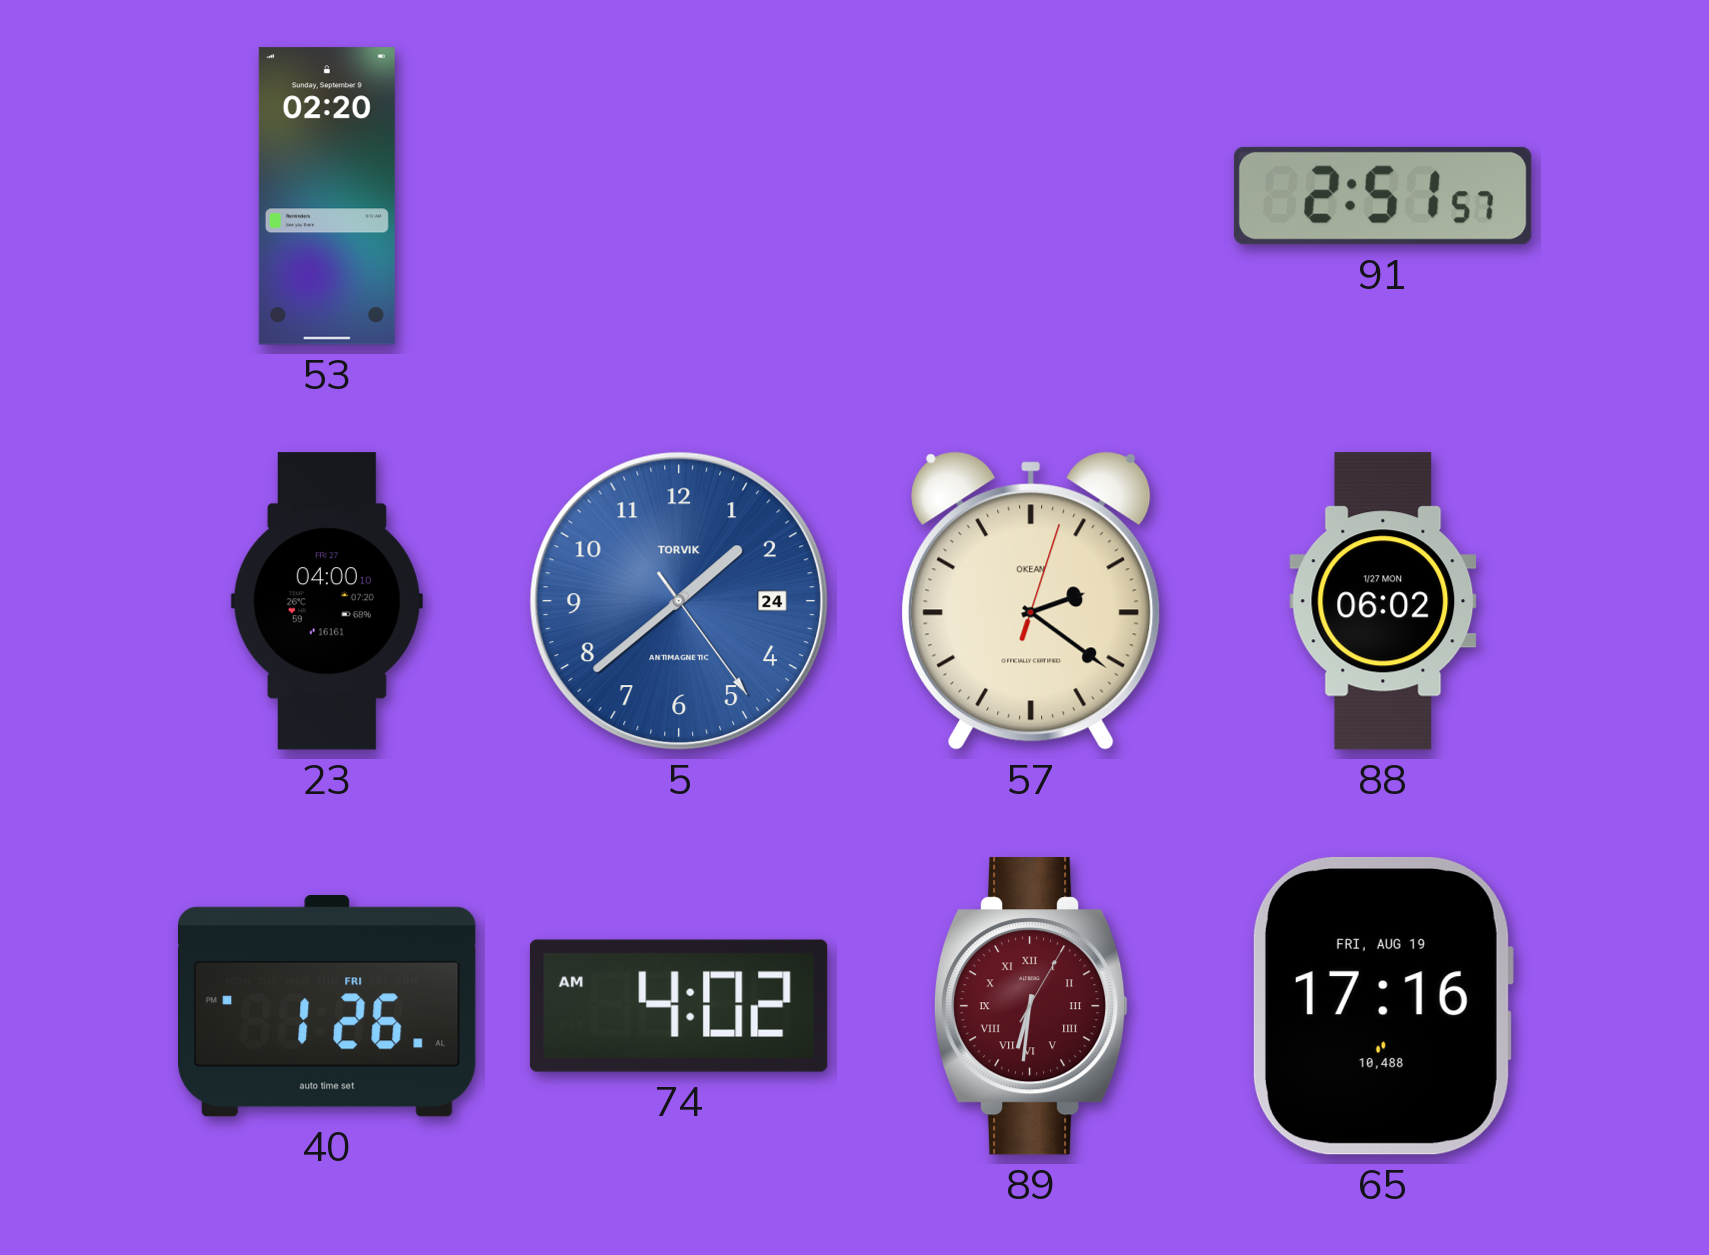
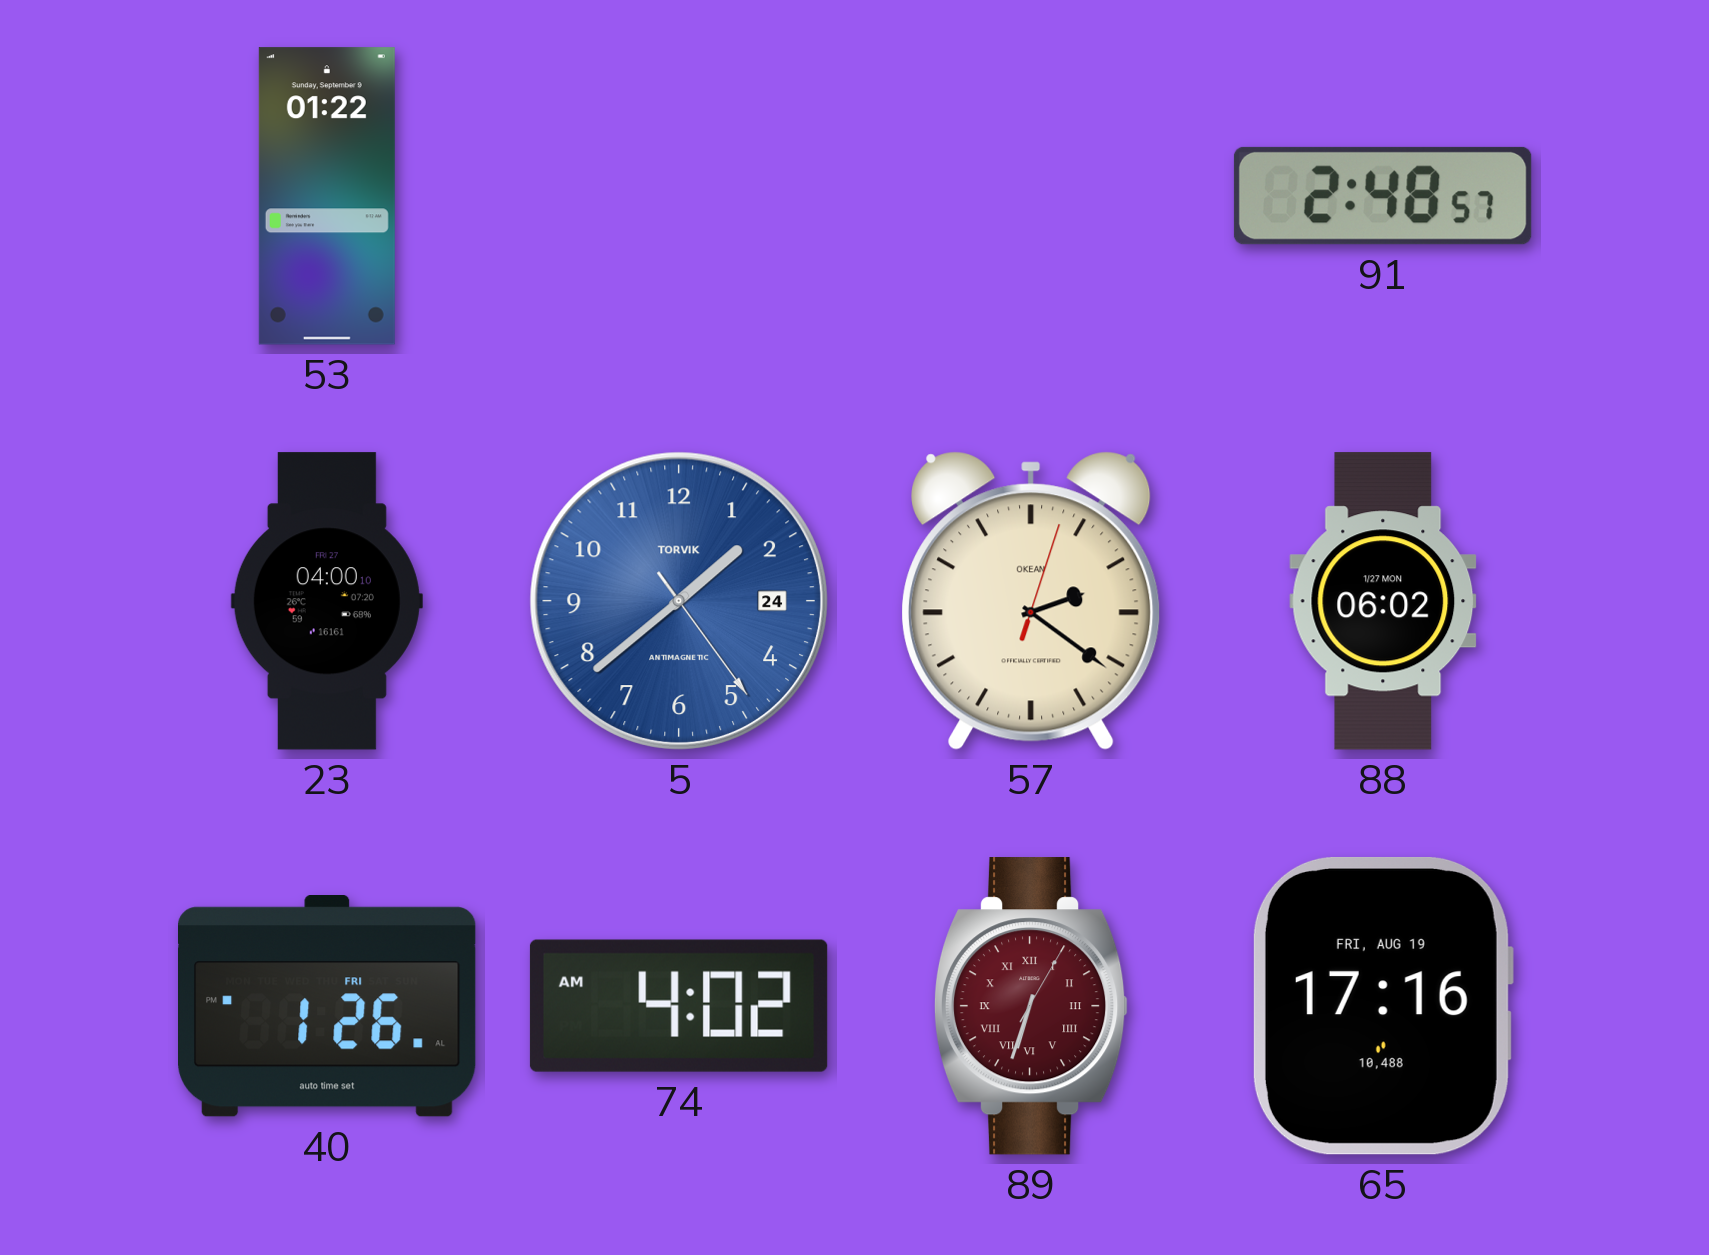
53: 02:20 -> 01:22
91: 2:51 -> 2:48
89: 6:31 -> 6:33
